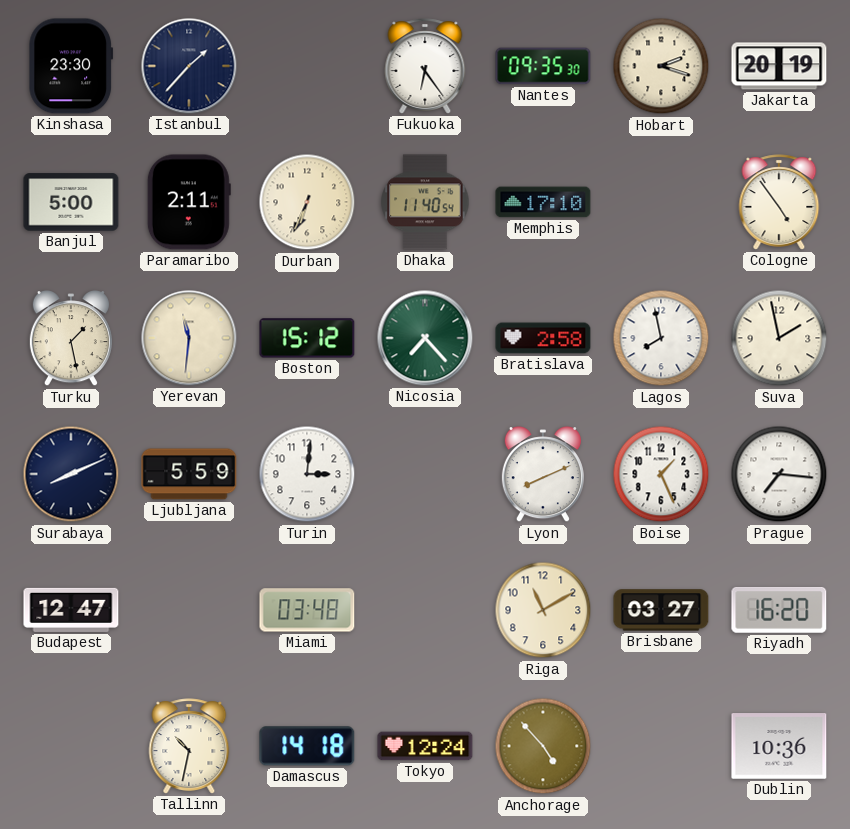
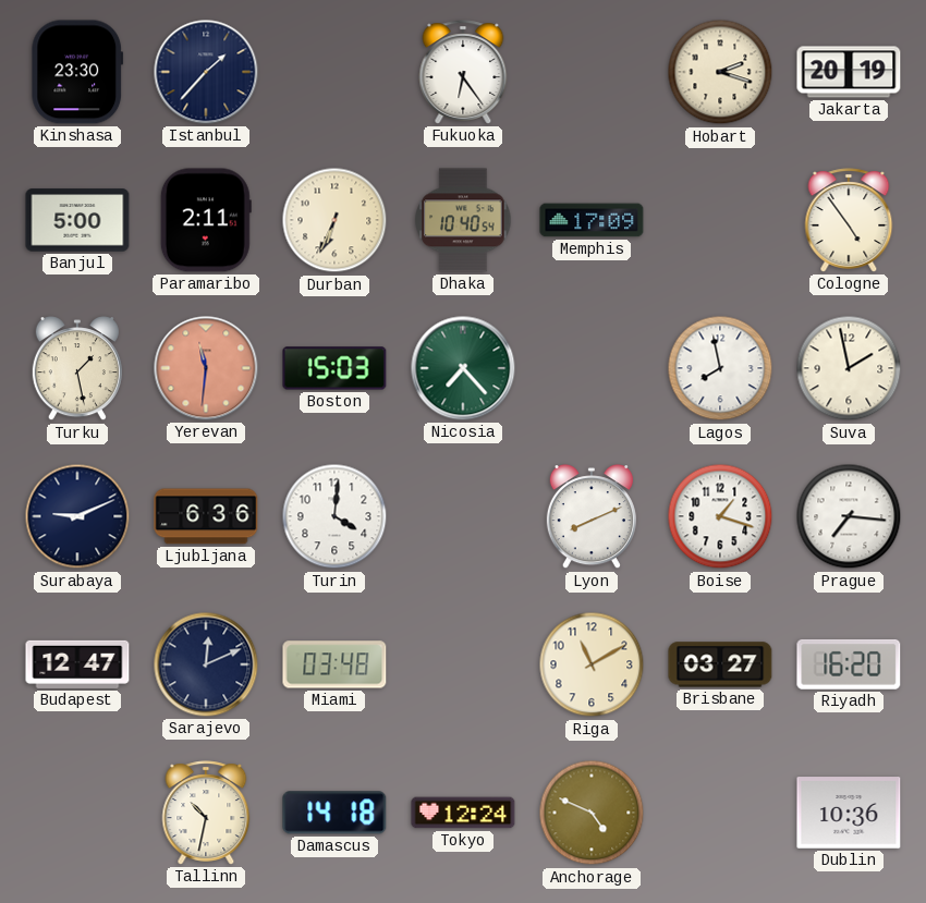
Nantes: 09:35 -> none
Dhaka: 11:40 -> 10:40
Memphis: 17:10 -> 17:09
Yerevan dial: cream -> salmon
Boston: 15:12 -> 15:03
Bratislava: 2:58 -> none
Surabaya: 8:11 -> 9:11
Ljubljana: 5:59 -> 6:36
Turin: 3:01 -> 4:01
Boise: 1:26 -> 1:18
Sarajevo: none -> 12:11
Anchorage: 4:53 -> 4:49
